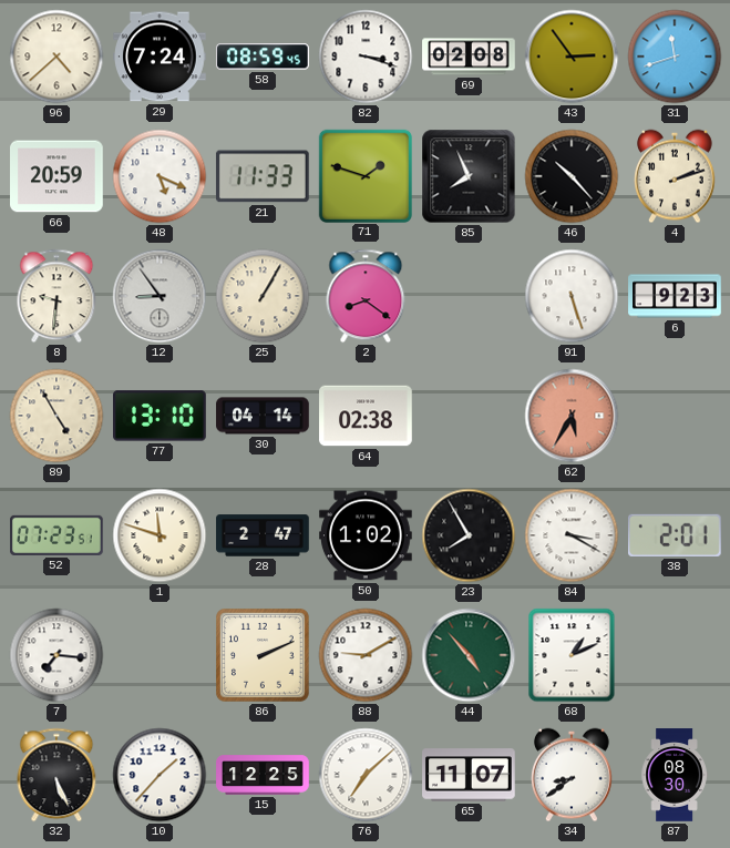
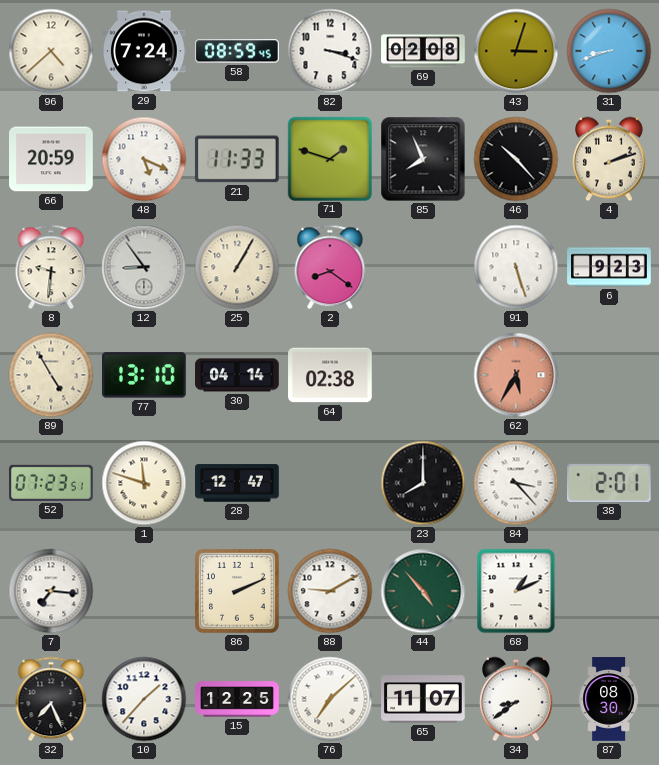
43: 2:54 -> 3:03
31: 11:42 -> 8:42
28: 2:47 -> 12:47
50: 1:02 -> none
23: 7:55 -> 8:00
84: 3:20 -> 3:23
32: 5:26 -> 7:26
